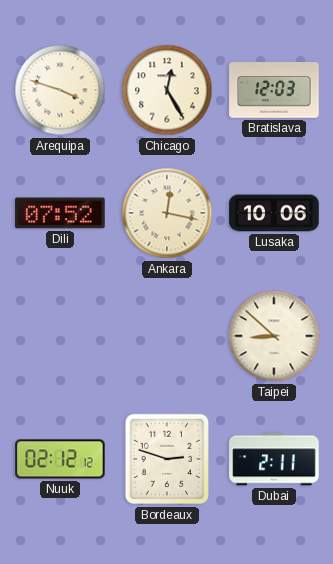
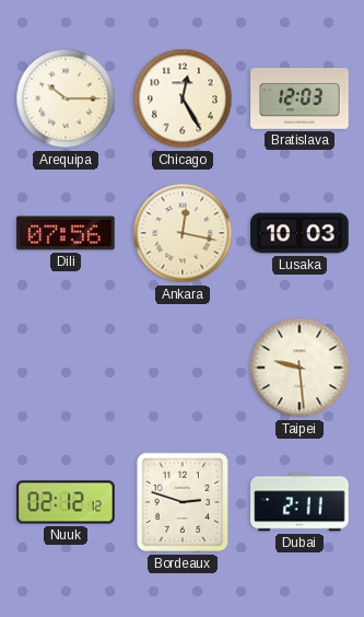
Arequipa: 3:48 -> 10:15
Dili: 07:52 -> 07:56
Lusaka: 10:06 -> 10:03
Taipei: 8:52 -> 9:29
